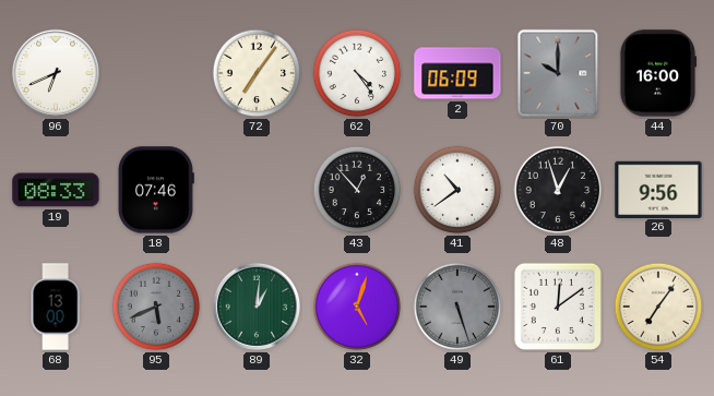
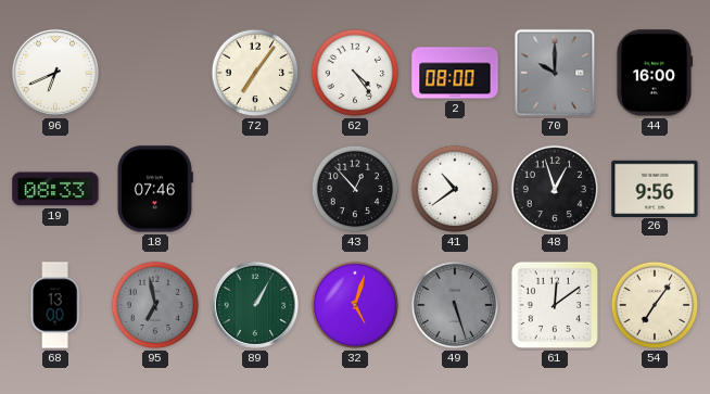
2: 06:09 -> 08:00
95: 5:41 -> 6:58
89: 1:01 -> 1:05
